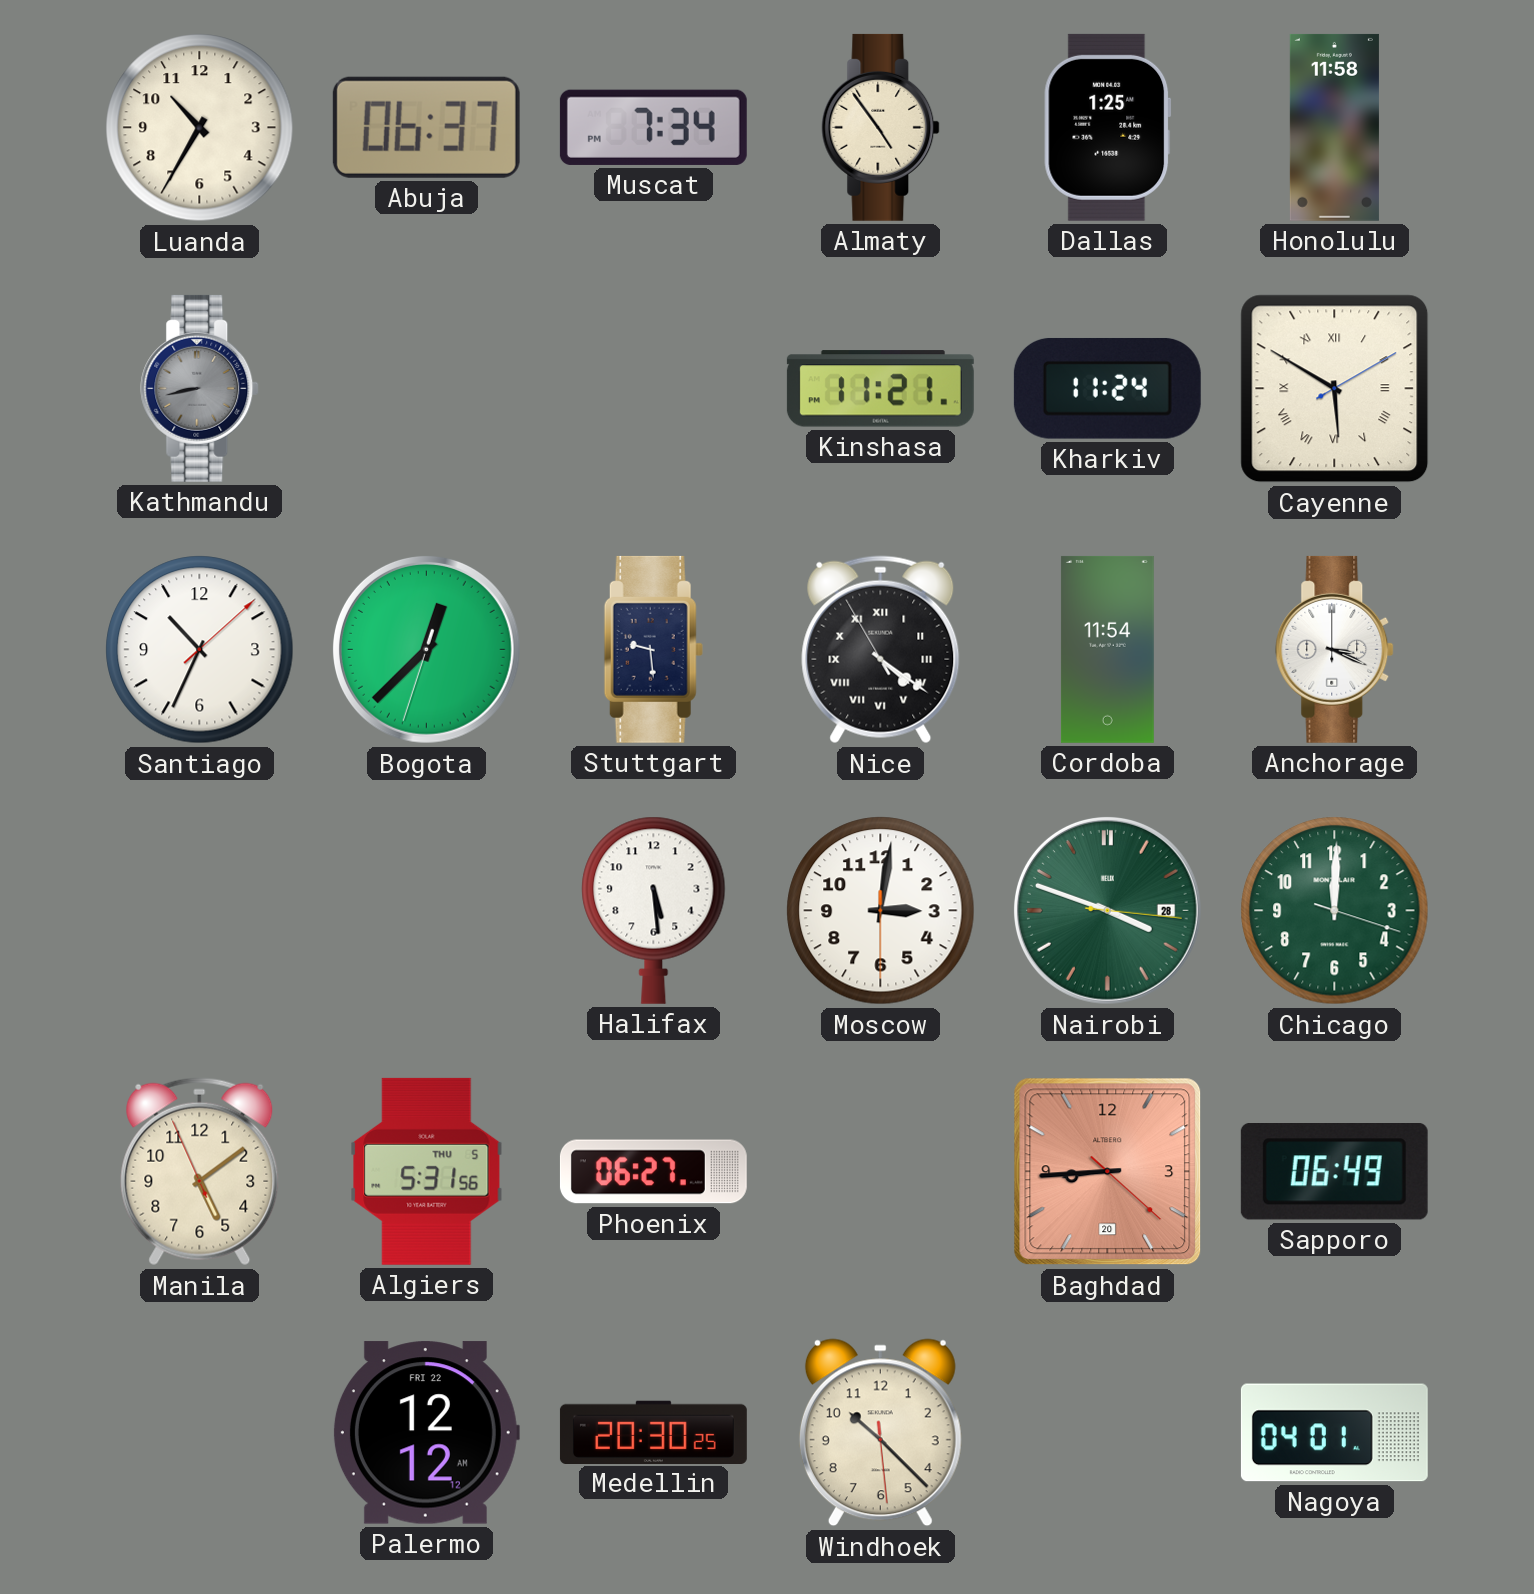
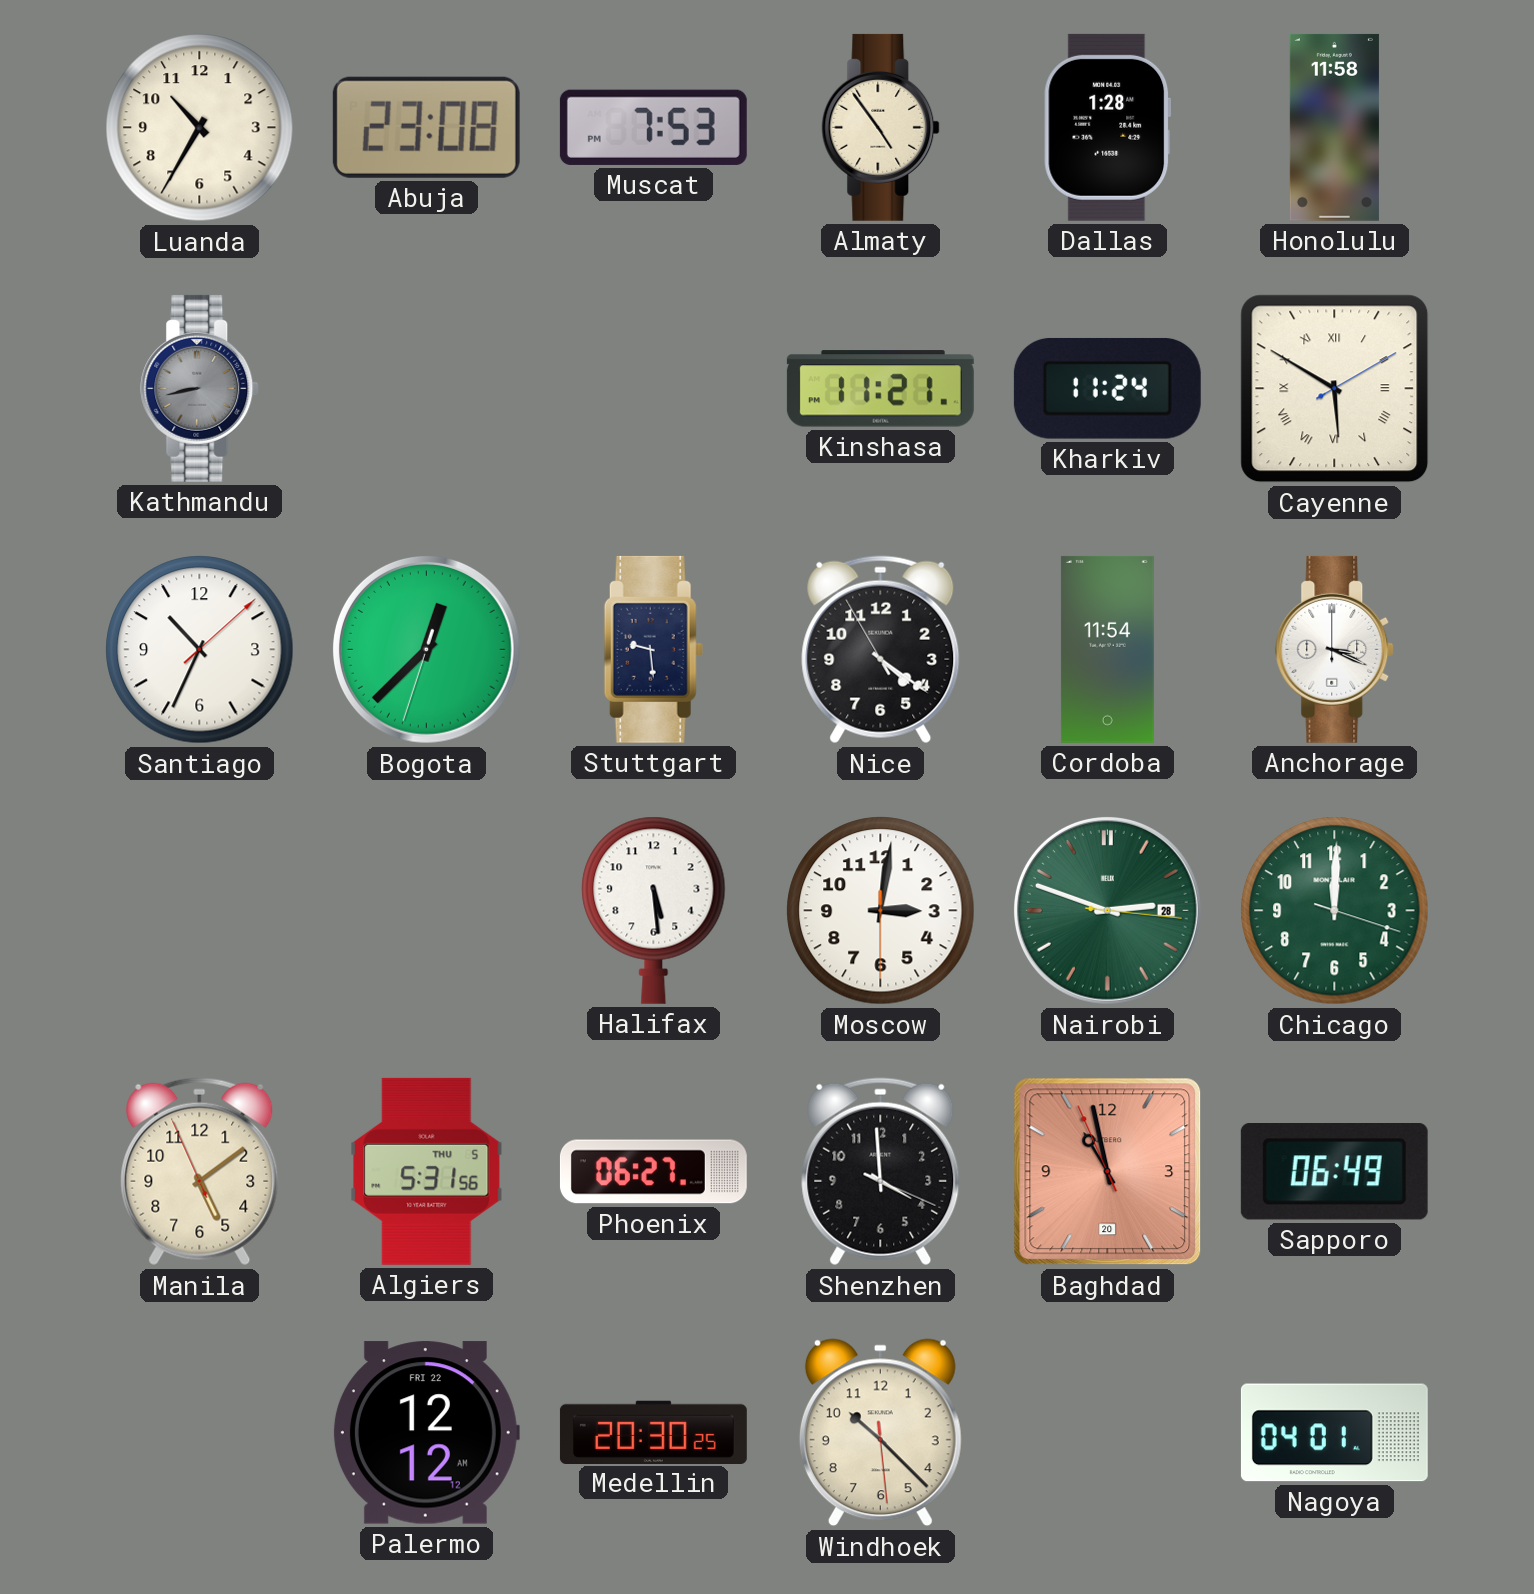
Abuja: 06:37 -> 23:08
Muscat: 7:34 -> 7:53
Dallas: 1:25 -> 1:28
Nice numerals: Roman -> Arabic
Nairobi: 3:48 -> 2:48
Shenzhen: none -> 3:59
Baghdad: 8:44 -> 10:57
